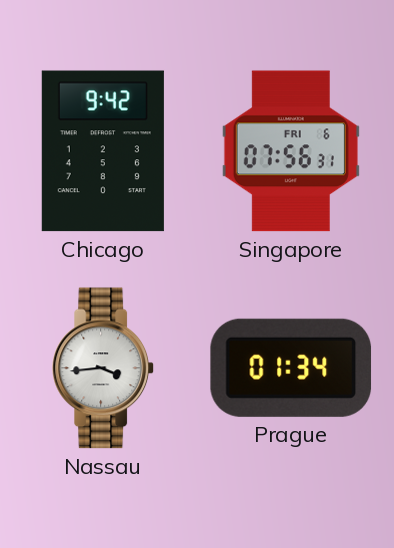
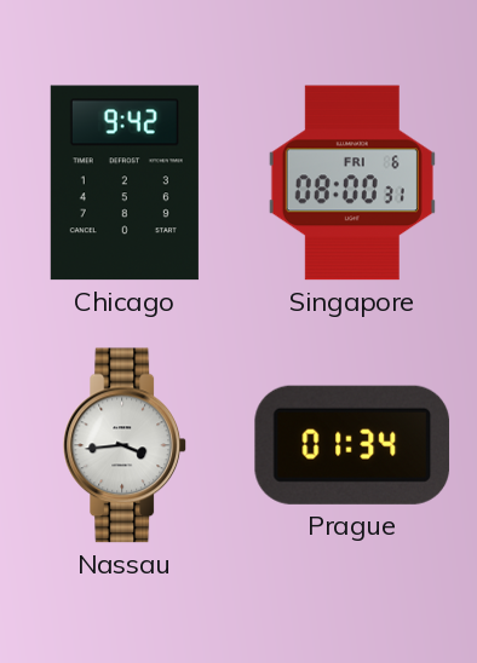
Singapore: 07:56 -> 08:00
